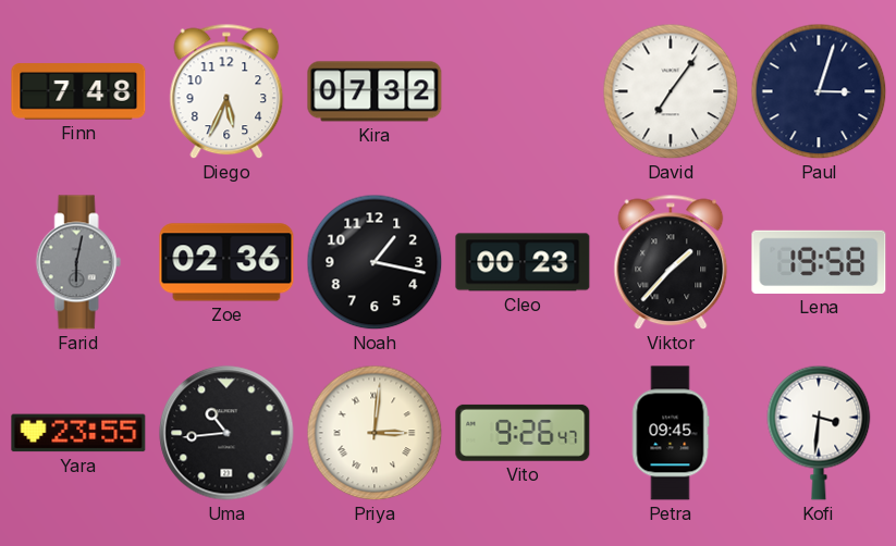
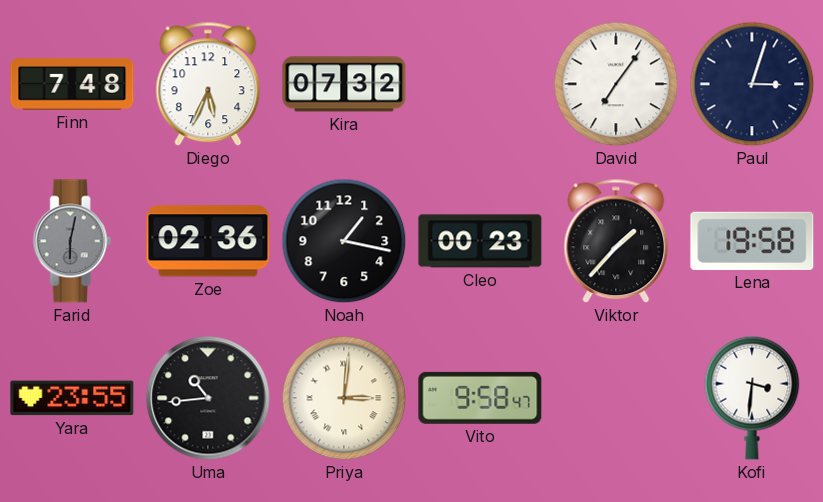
Vito: 9:26 -> 9:58
Petra: 09:45 -> none
